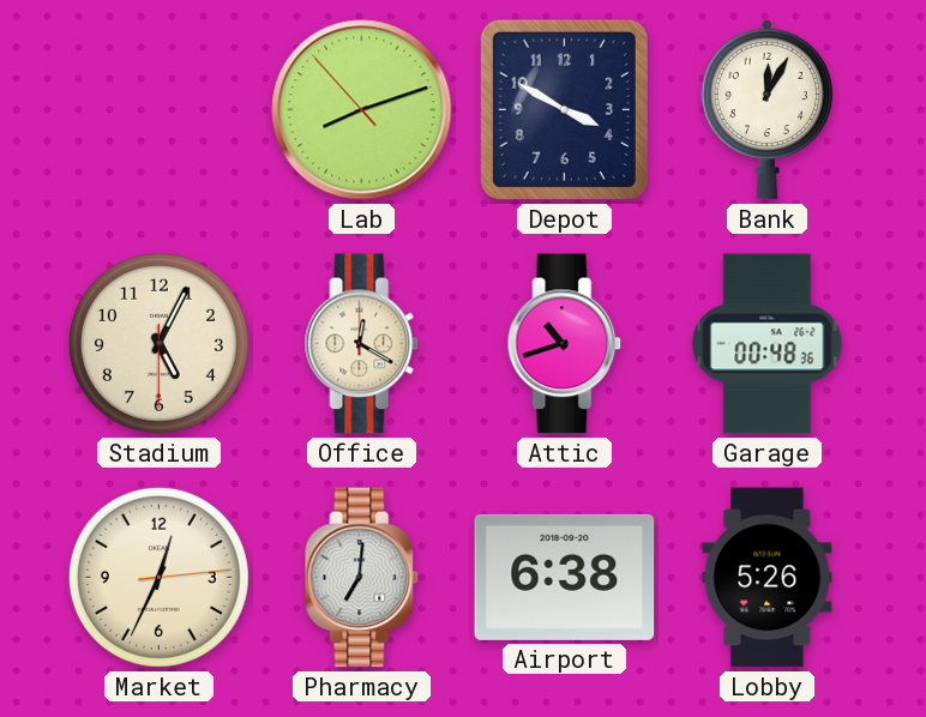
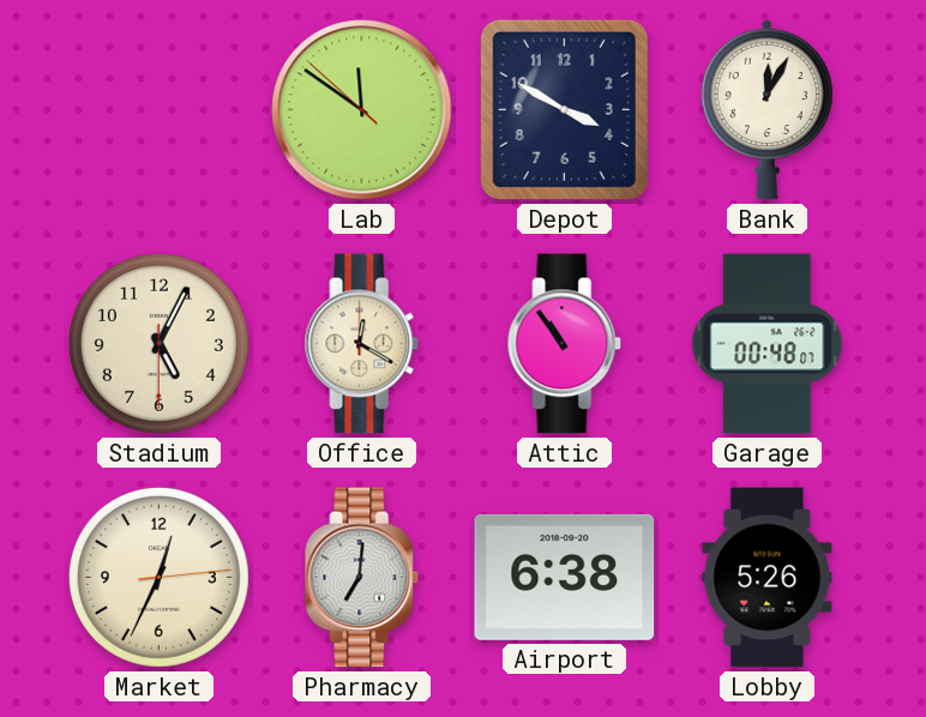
Lab: 8:11 -> 11:50
Attic: 10:42 -> 10:54
Garage: 00:48:36 -> 00:48:07
